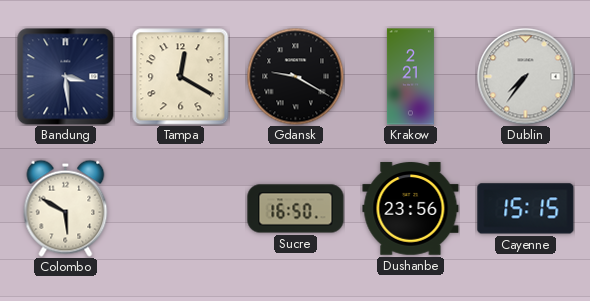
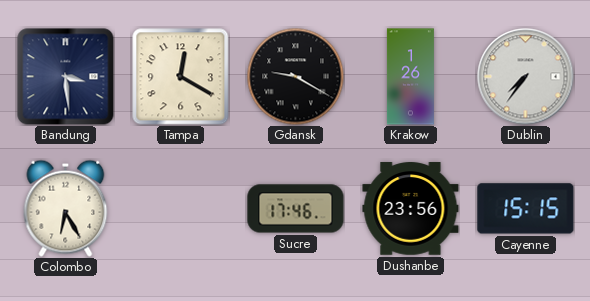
Krakow: 2:21 -> 1:26
Colombo: 5:50 -> 6:25
Sucre: 16:50 -> 17:46
